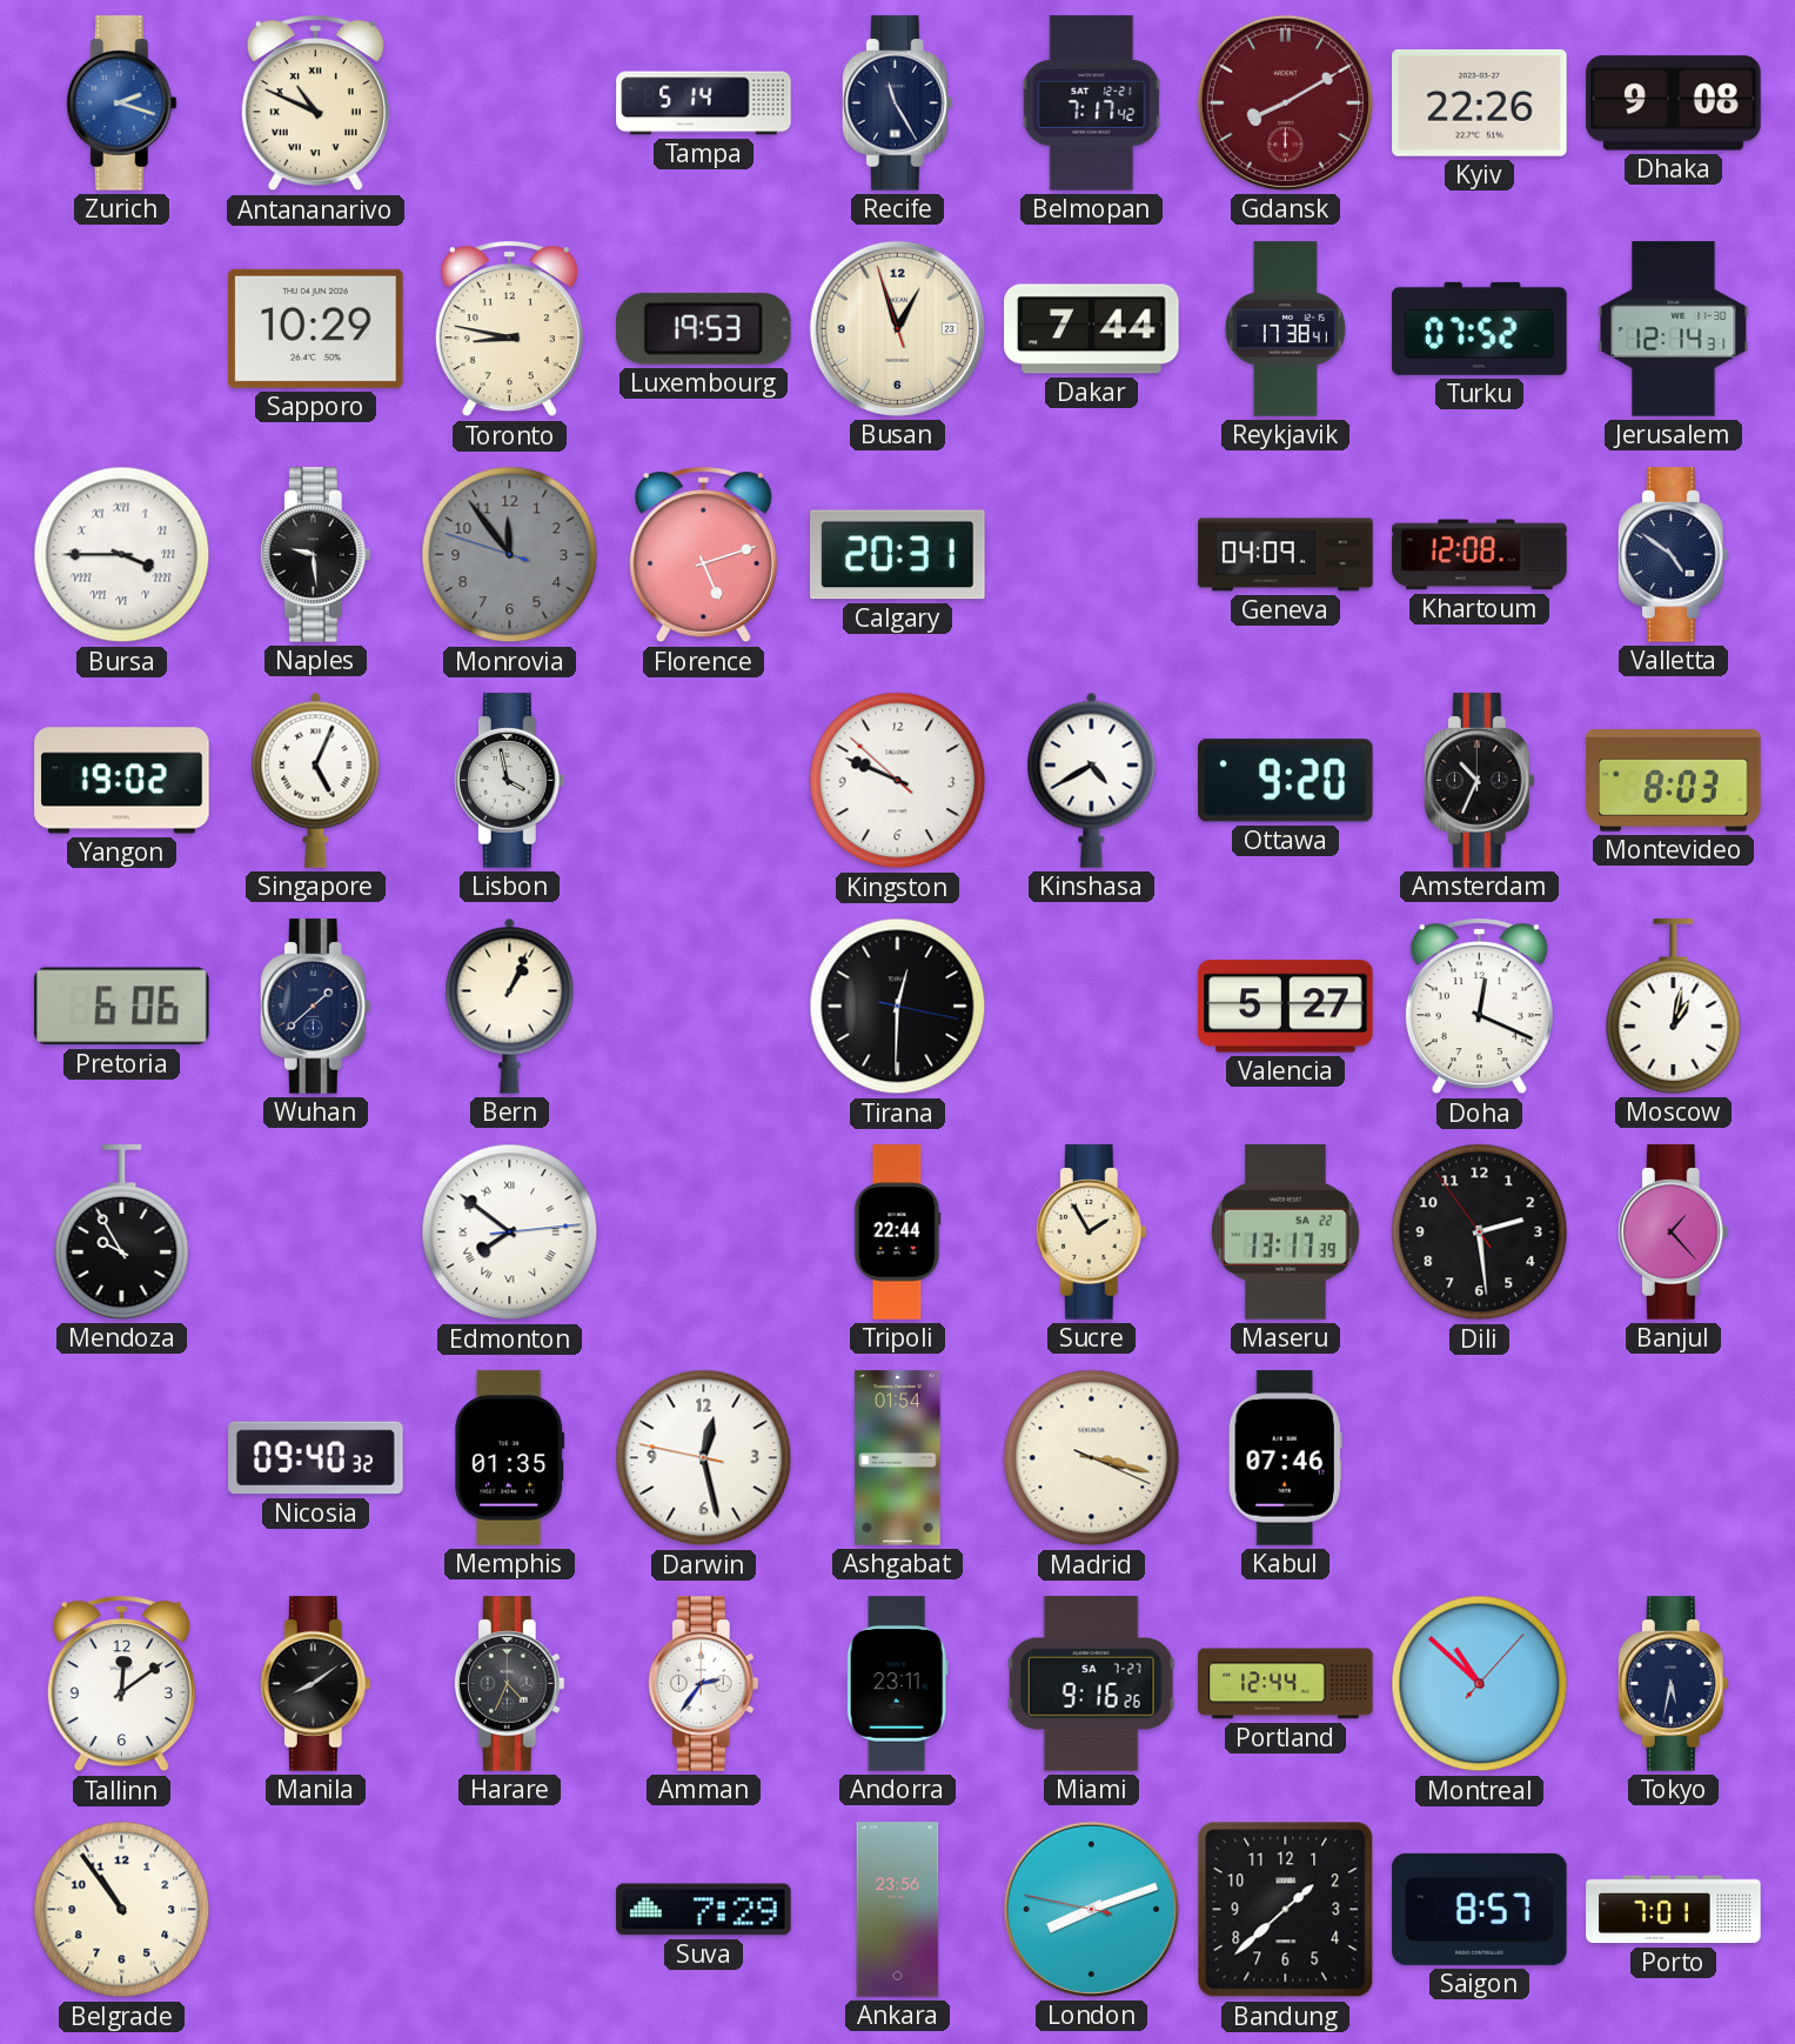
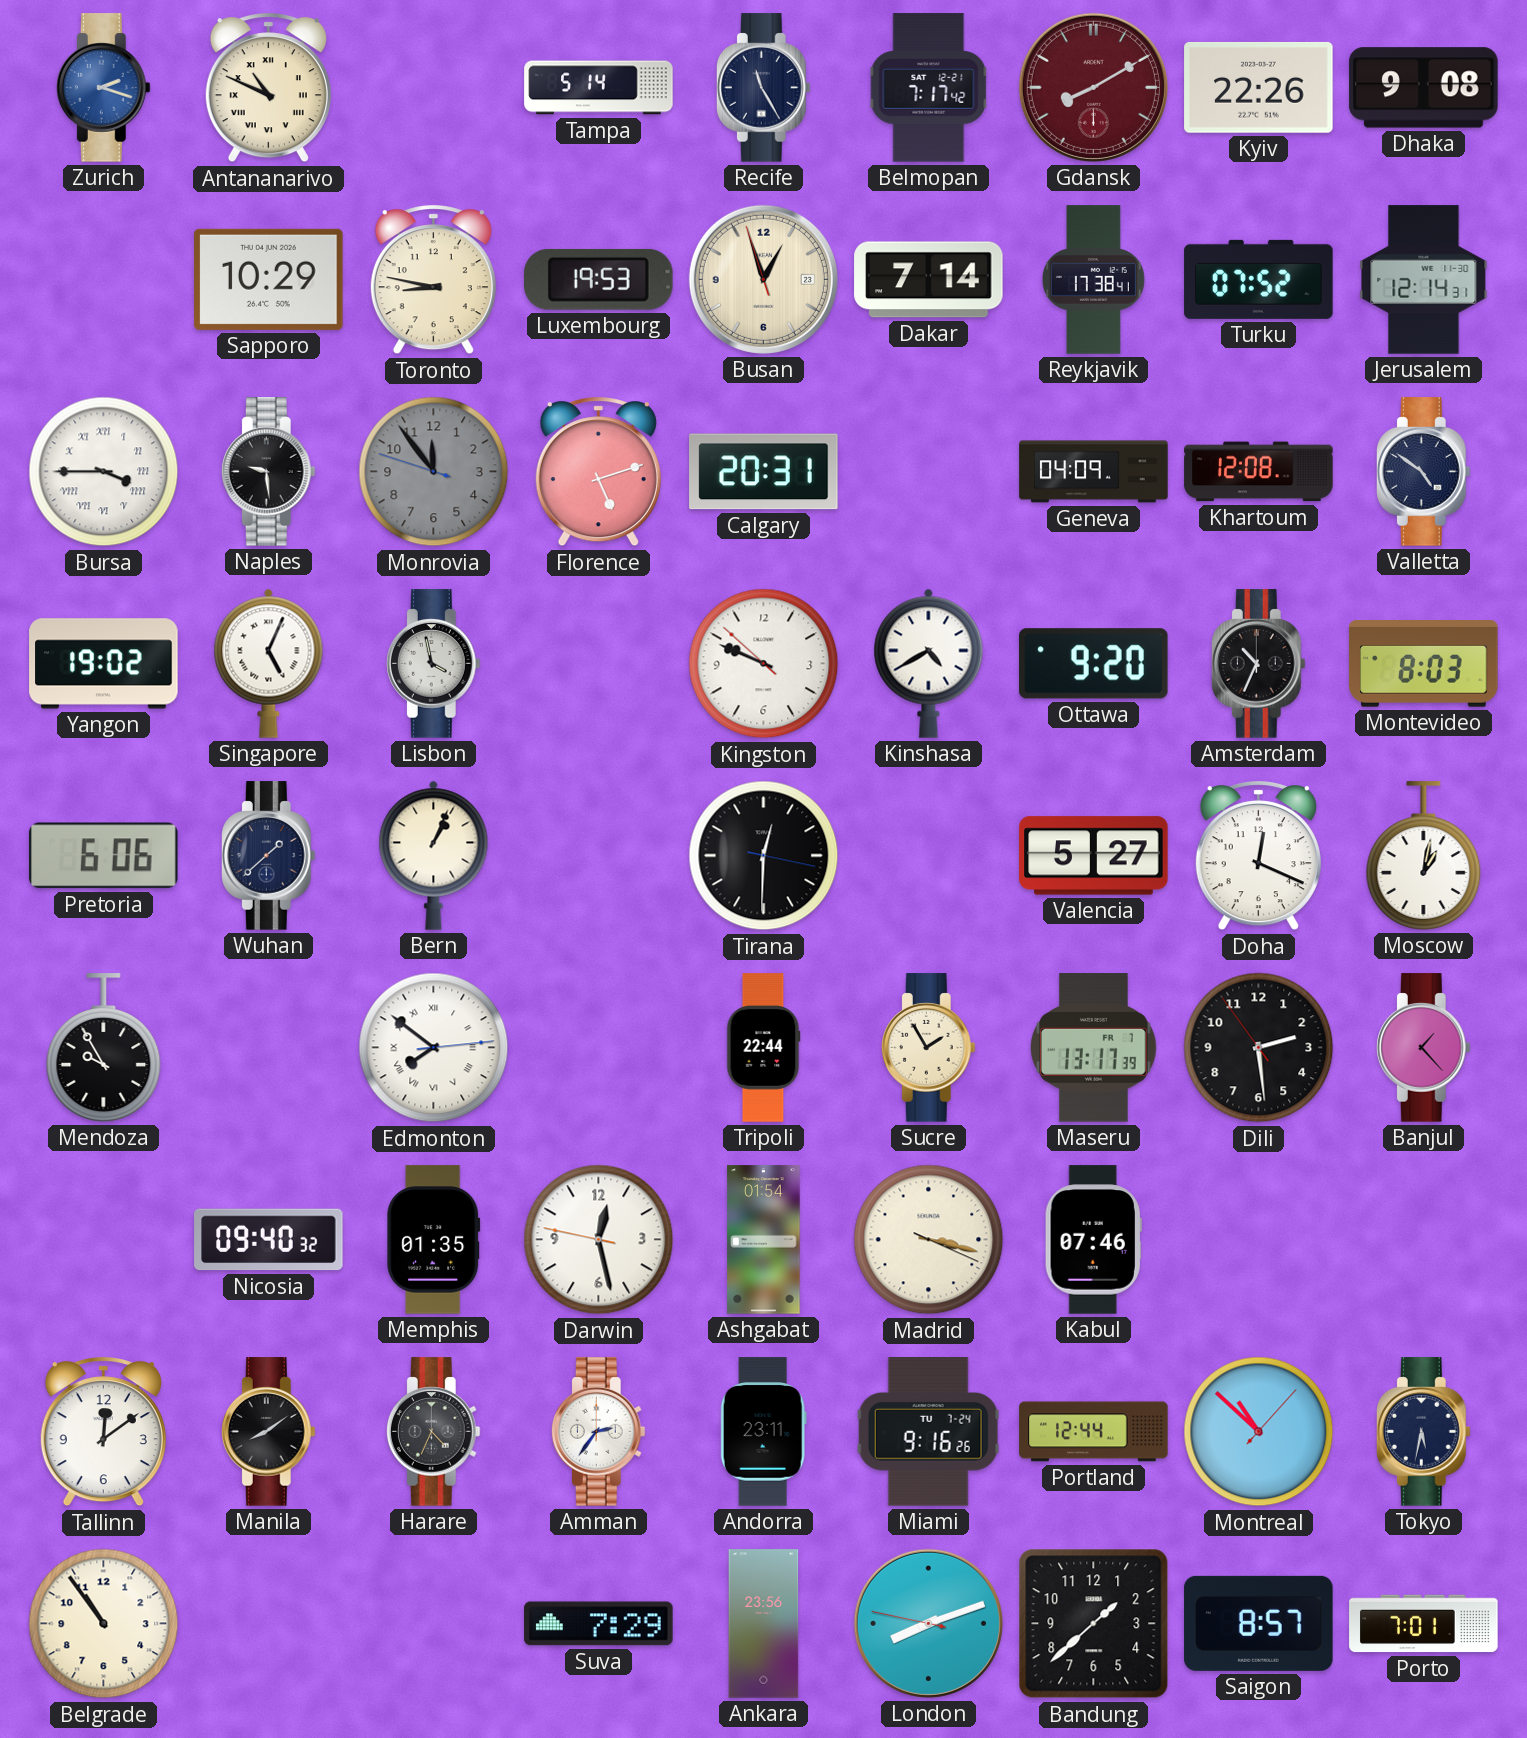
Dakar: 7:44 -> 7:14
Maseru date: SA 22 -> FR 7
Miami date: SA 7-27 -> TU 7-24
